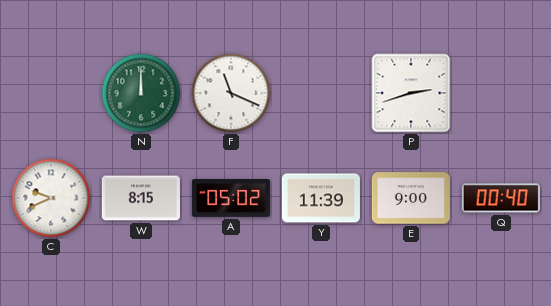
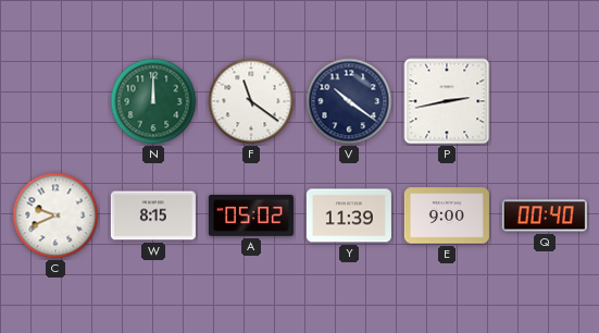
F: 11:19 -> 11:21
V: none -> 10:21
P: 2:42 -> 2:43
